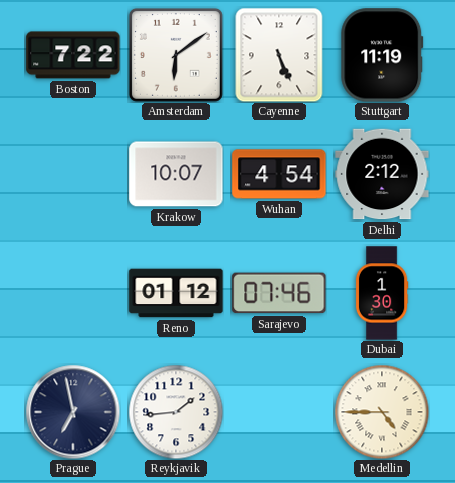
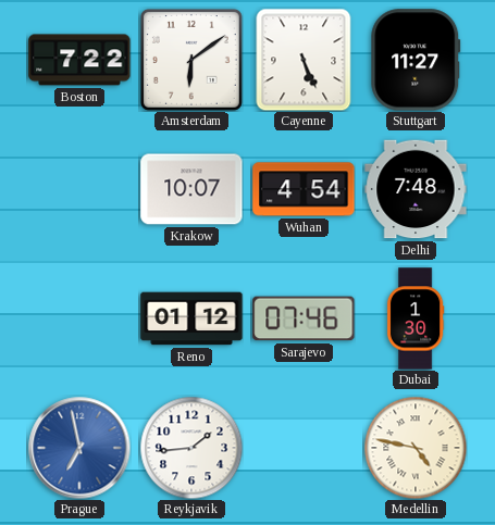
Stuttgart: 11:19 -> 11:27
Delhi: 2:12 -> 7:48
Prague dial: navy -> blue
Medellin: 4:45 -> 4:47
